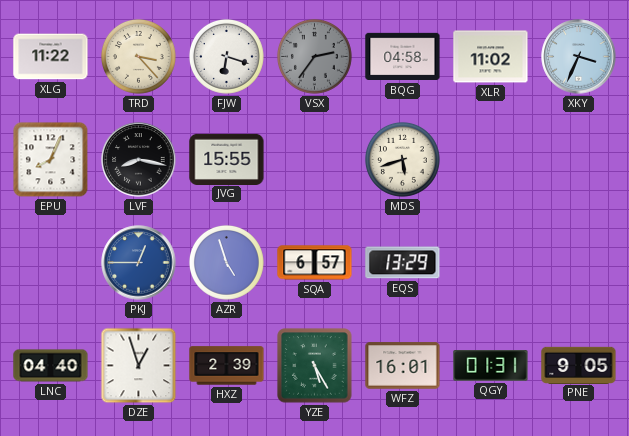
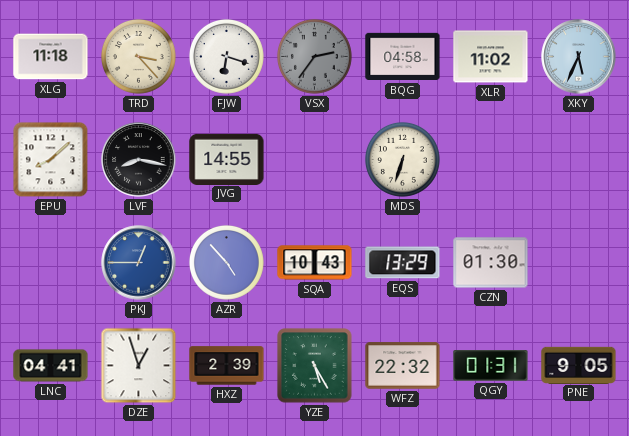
XLG: 11:22 -> 11:18
XKY: 3:34 -> 5:34
EPU: 8:04 -> 8:08
JVG: 15:55 -> 14:55
MDS: 5:42 -> 6:33
AZR: 4:57 -> 4:53
SQA: 6:57 -> 10:43
CZN: none -> 01:30
LNC: 04:40 -> 04:41
WFZ: 16:01 -> 22:32
